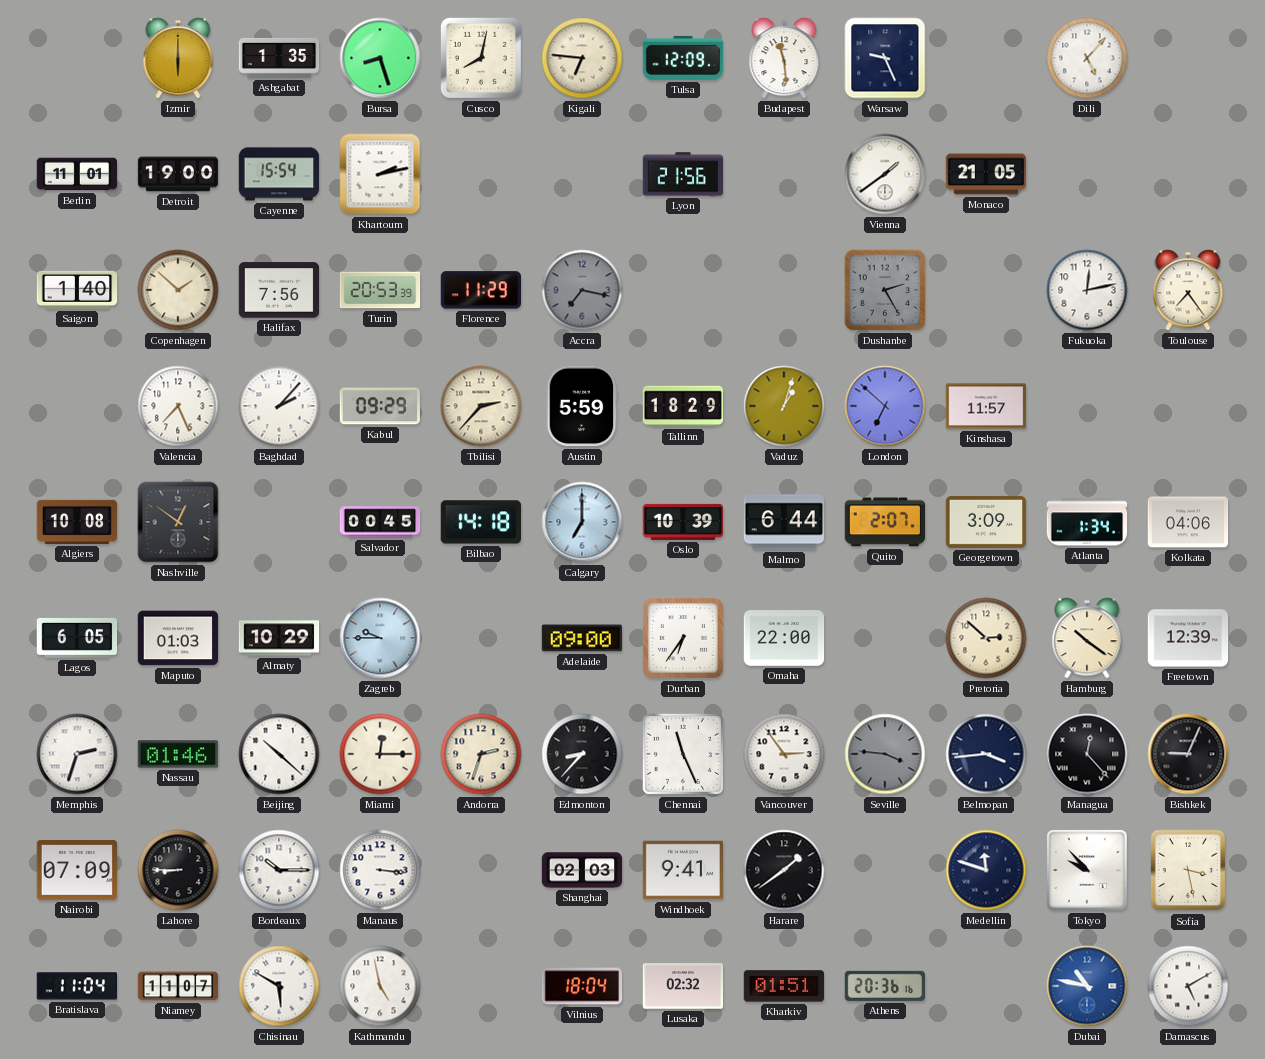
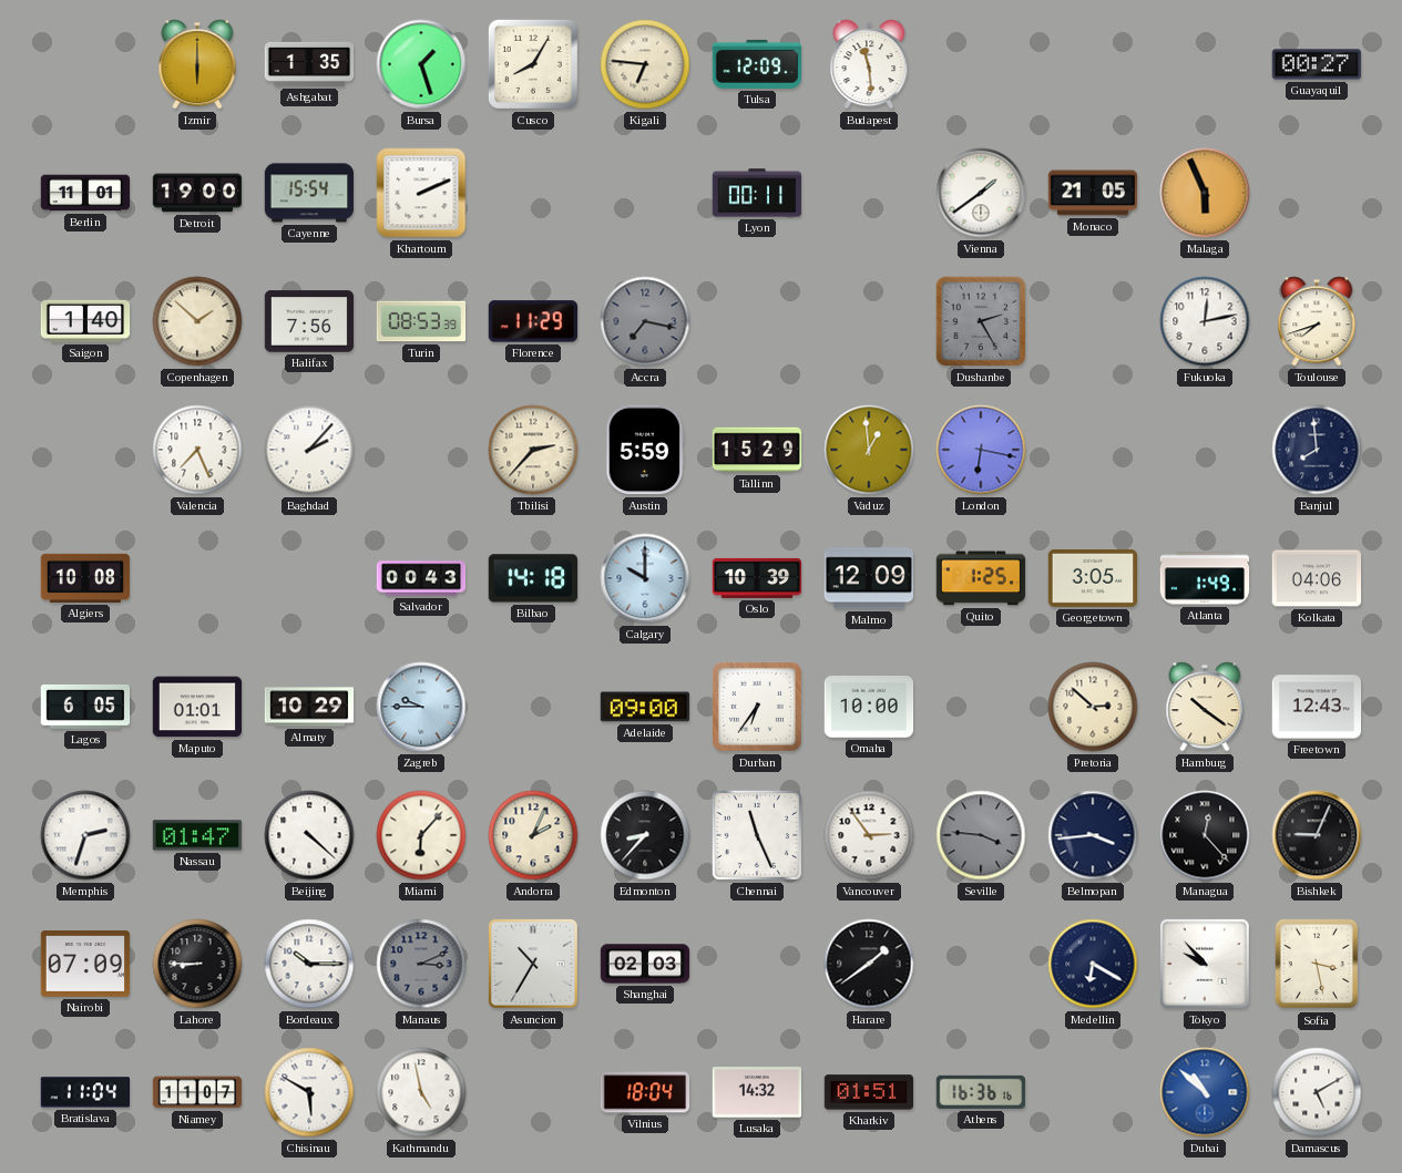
Bursa: 8:27 -> 1:27
Cusco: 8:02 -> 8:05
Warsaw: 9:26 -> none
Dili: 5:07 -> none
Guayaquil: none -> 00:27
Khartoum: 2:13 -> 2:11
Lyon: 21:56 -> 00:11
Malaga: none -> 5:56
Turin: 20:53 -> 08:53
Toulouse: 7:24 -> 7:42
Kabul: 09:29 -> none
Tallinn: 18:29 -> 15:29
Vaduz: 1:03 -> 12:59
London: 6:52 -> 6:17
Kinshasa: 11:57 -> none
Banjul: none -> 7:59
Nashville: 12:51 -> none
Salvador: 00:45 -> 00:43
Calgary: 7:00 -> 10:00
Malmo: 6:44 -> 12:09
Quito: 2:07 -> 1:25
Georgetown: 3:09 -> 3:05
Atlanta: 1:34 -> 1:49
Maputo: 01:03 -> 01:01
Omaha: 22:00 -> 10:00
Freetown: 12:39 -> 12:43
Nassau: 01:46 -> 01:47
Beijing: 10:22 -> 4:22
Miami: 12:15 -> 6:07
Andorra: 2:33 -> 2:04
Manaus: 3:16 -> 3:11
Manaus dial: white -> grey
Asuncion: none -> 10:35
Windhoek: 9:41 -> none
Medellin: 11:48 -> 6:20
Lusaka: 02:32 -> 14:32
Athens: 20:36 -> 16:36
Dubai: 10:47 -> 10:52
